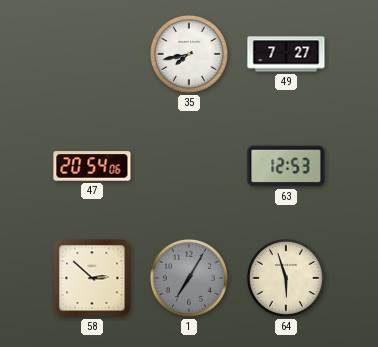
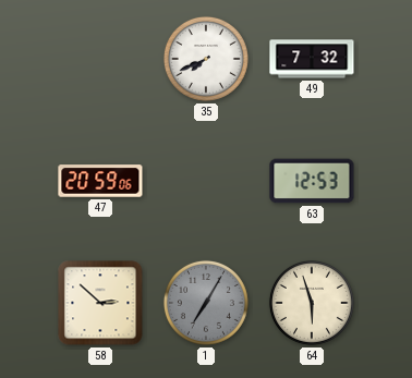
35: 7:43 -> 7:41
49: 7:27 -> 7:32
47: 20:54 -> 20:59
